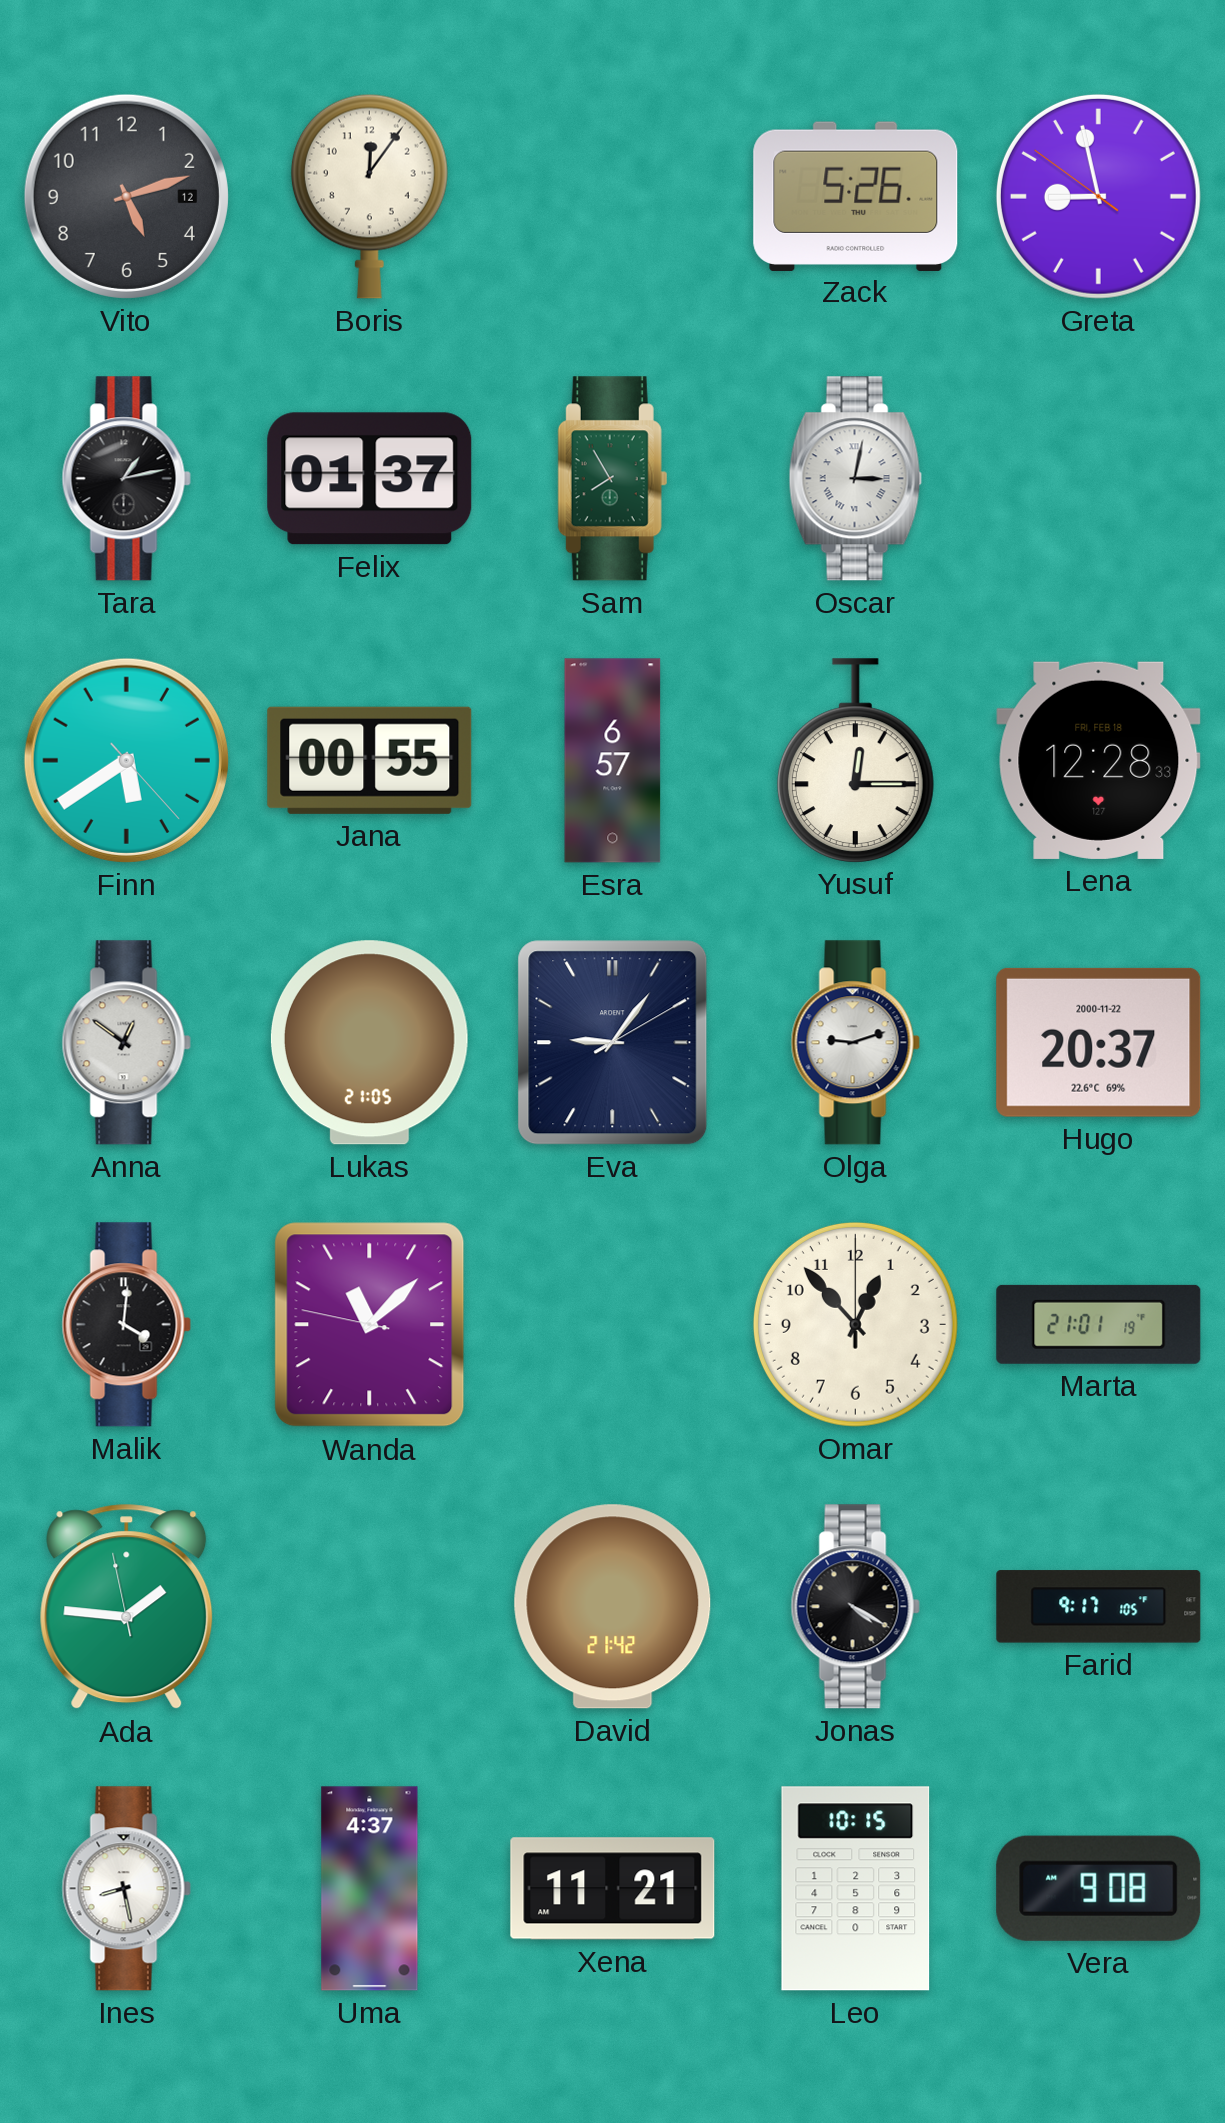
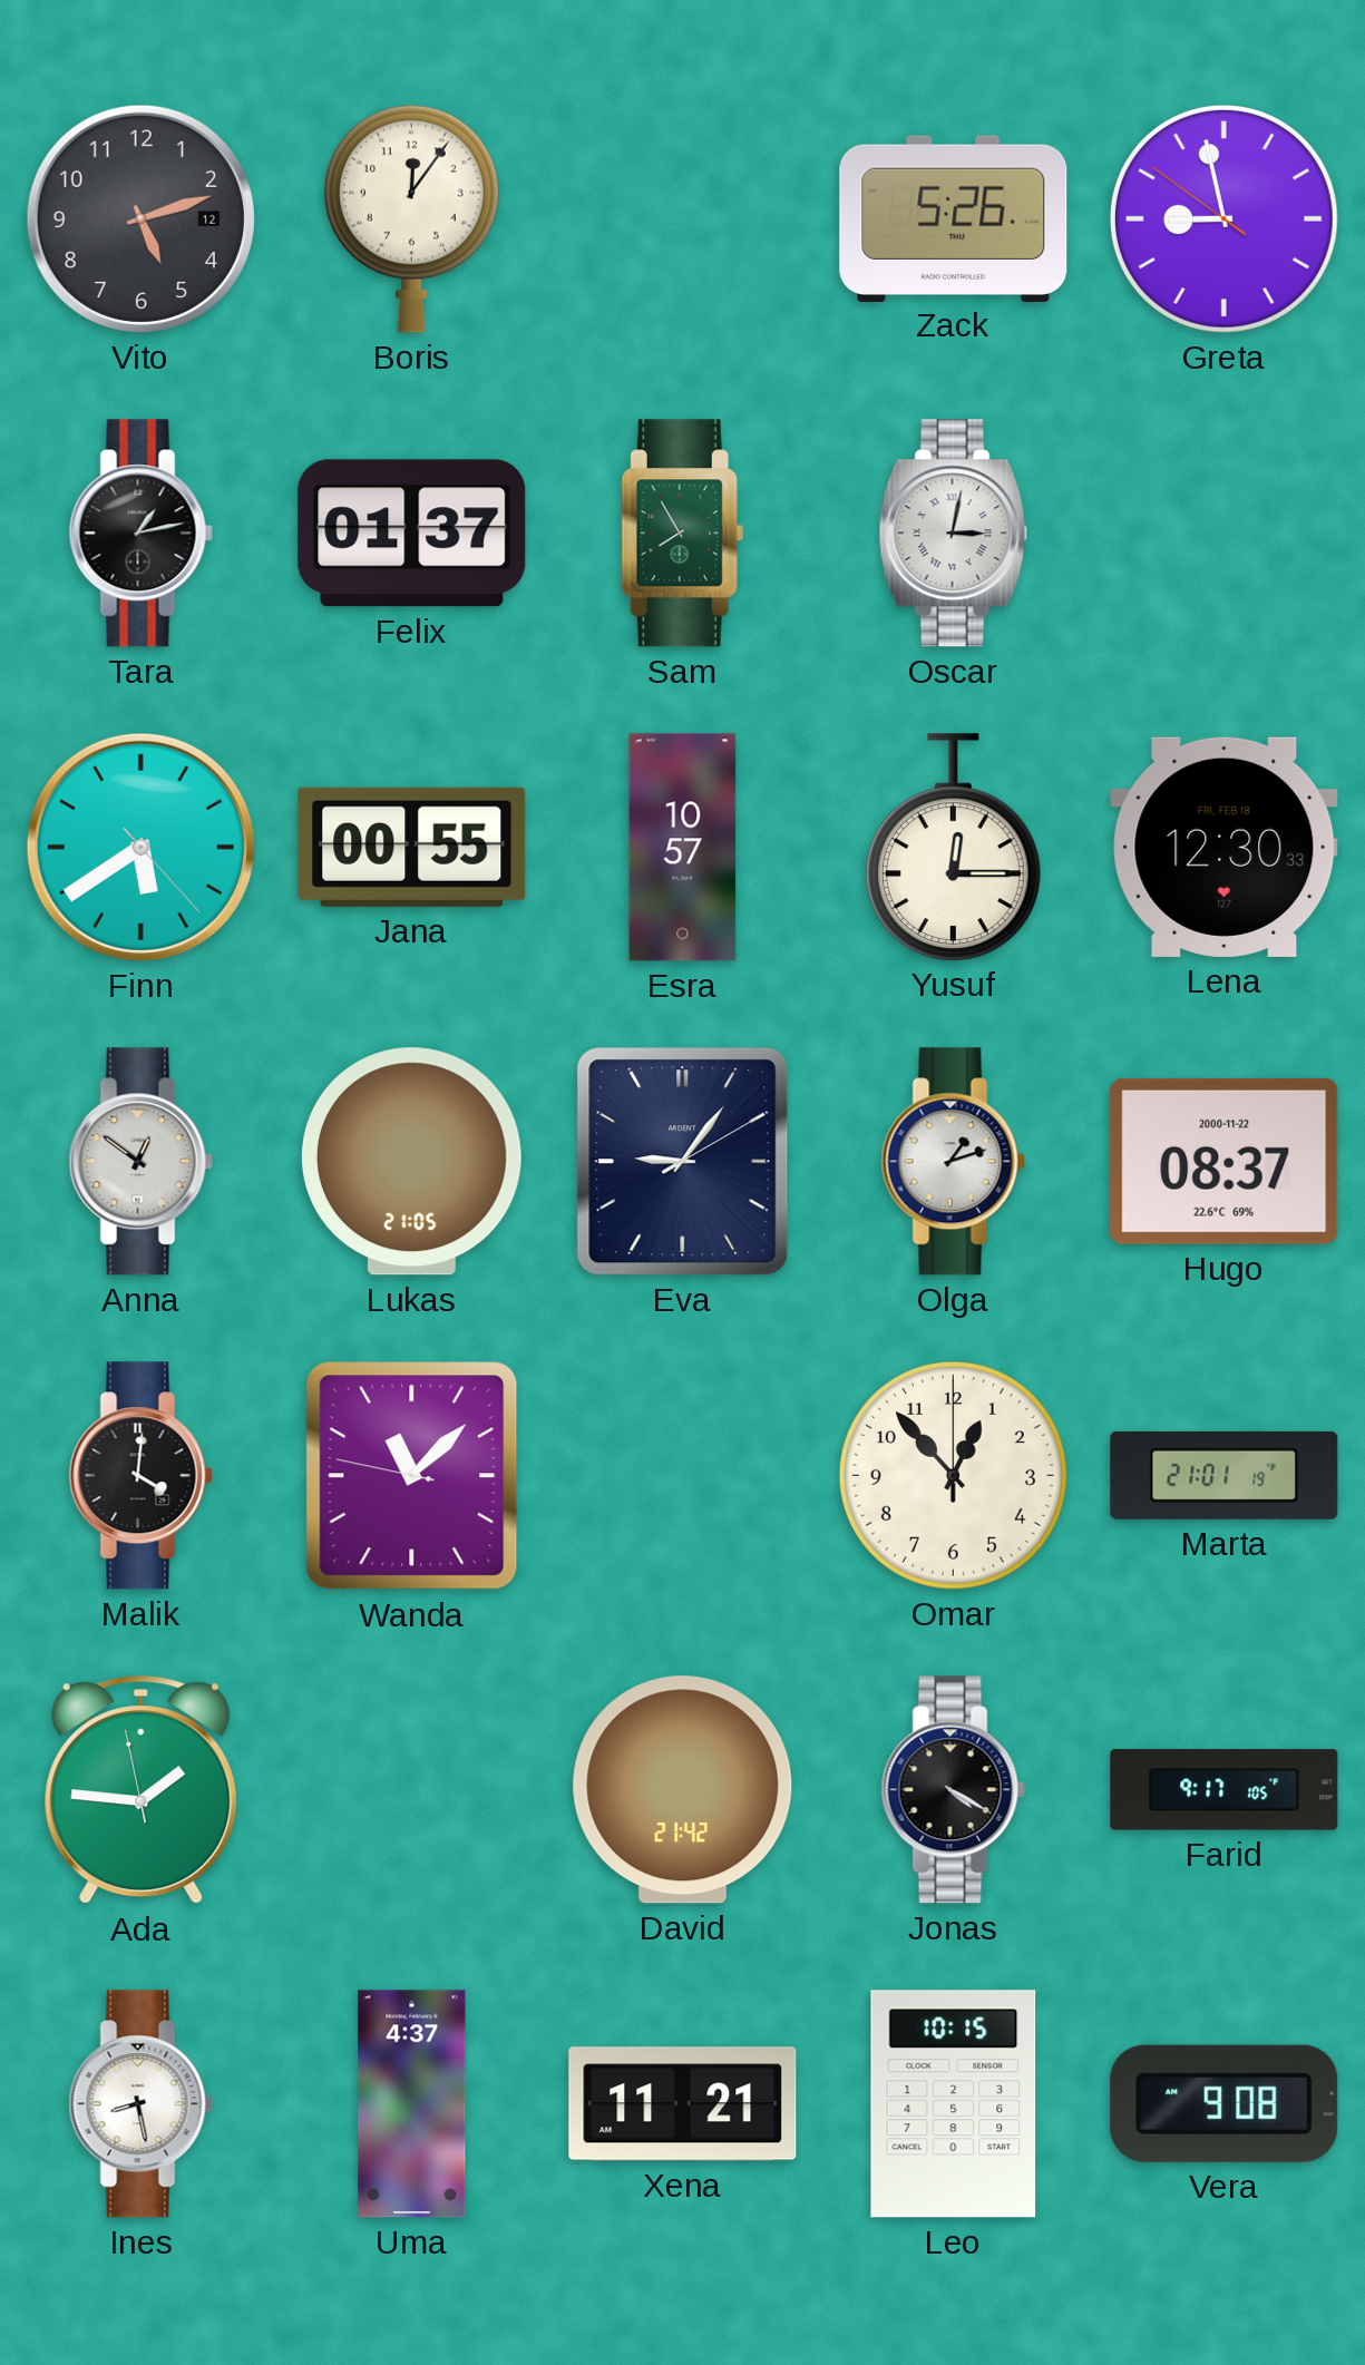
Esra: 6:57 -> 10:57
Lena: 12:28 -> 12:30
Olga: 9:12 -> 1:12
Hugo: 20:37 -> 08:37
